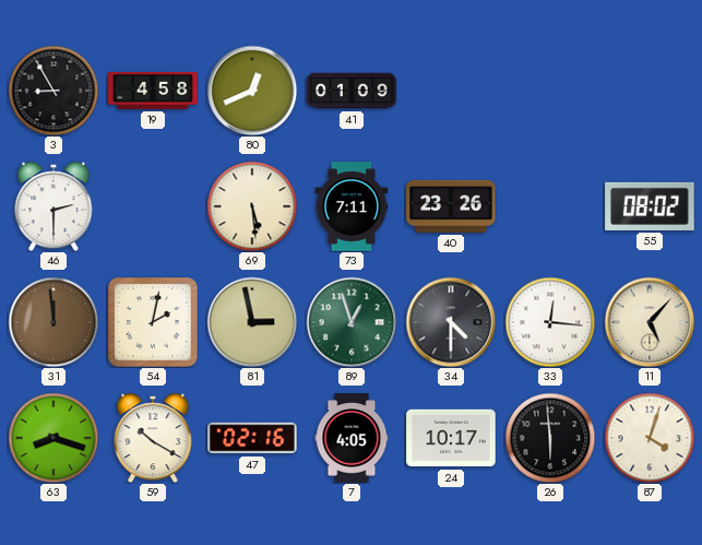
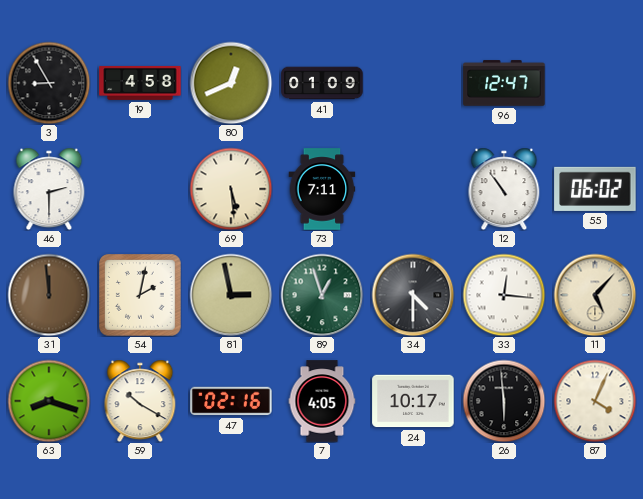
96: none -> 12:47
40: 23:26 -> none
12: none -> 10:54
55: 08:02 -> 06:02
87: 4:03 -> 4:04
